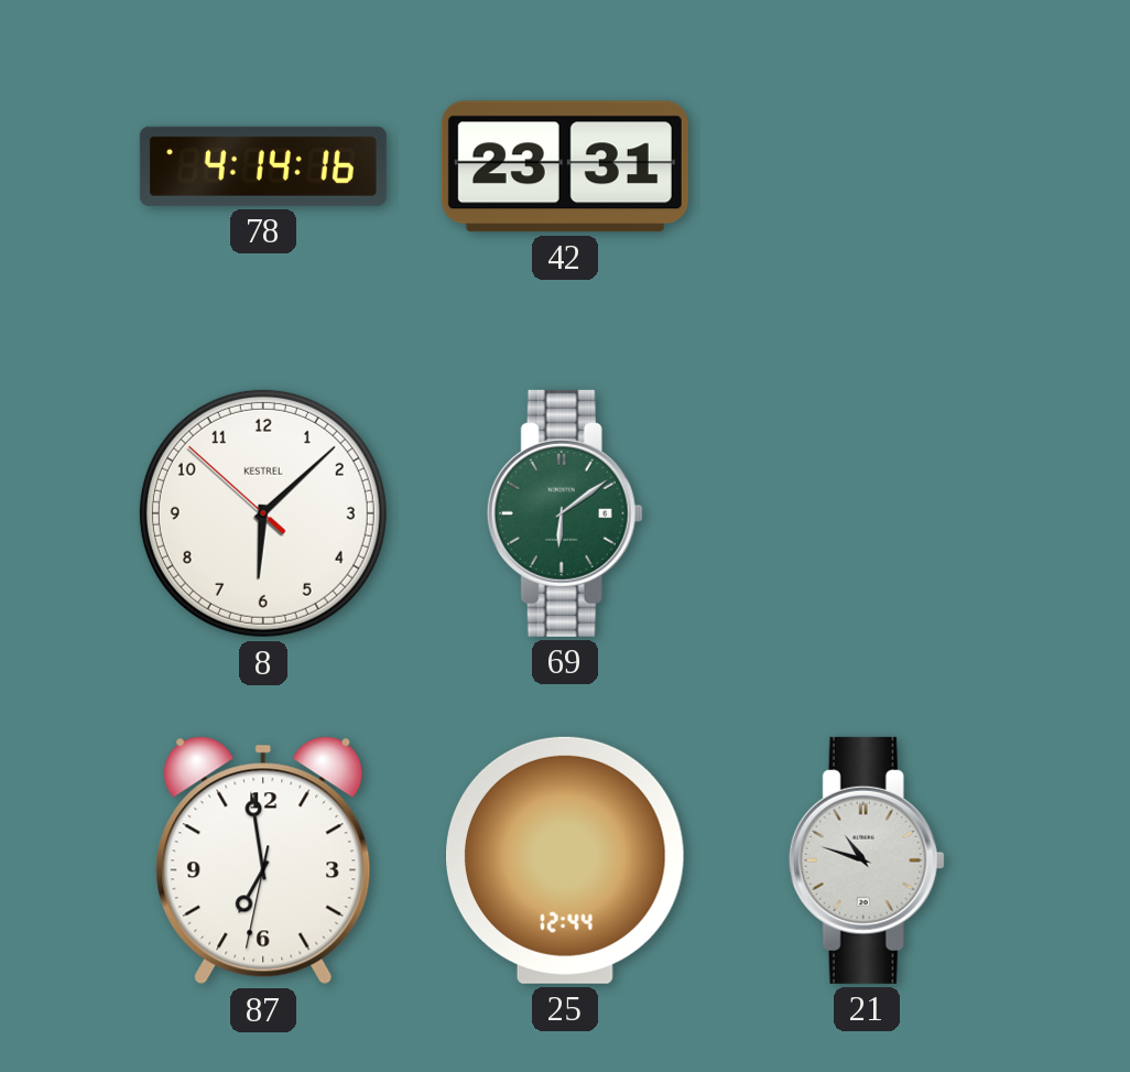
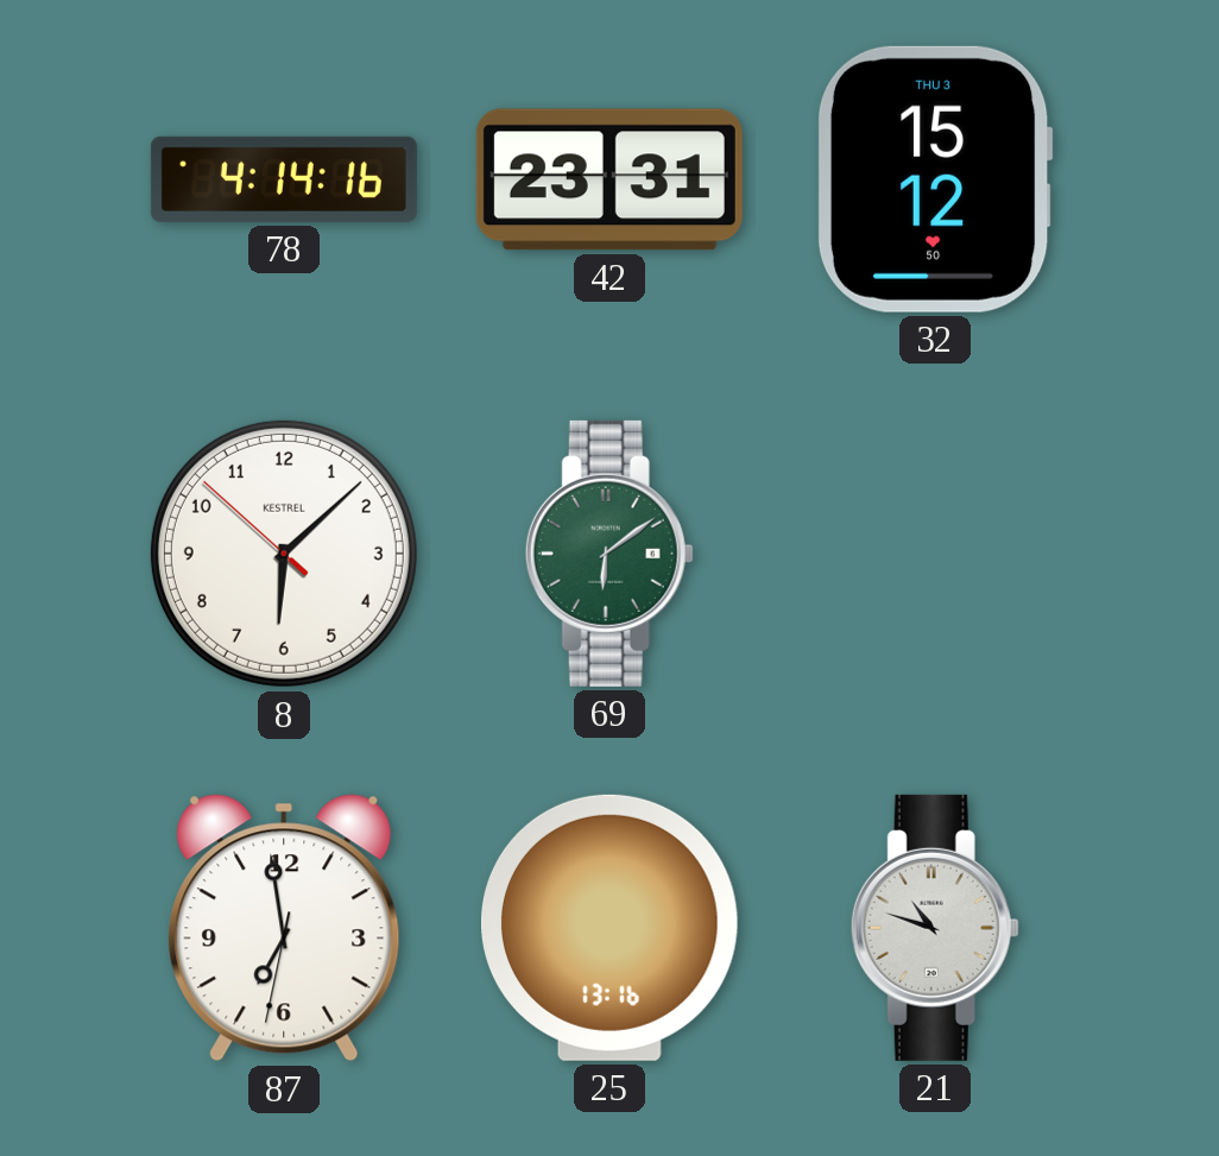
32: none -> 15:12
25: 12:44 -> 13:16
